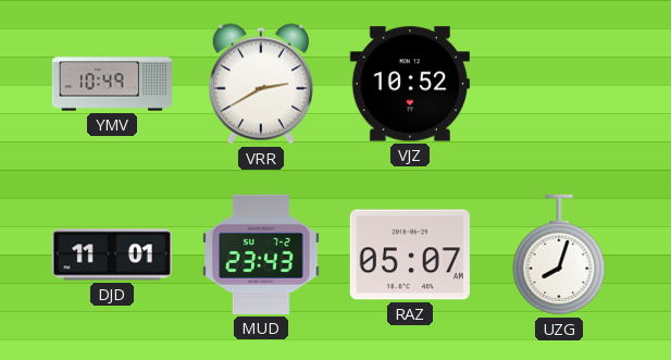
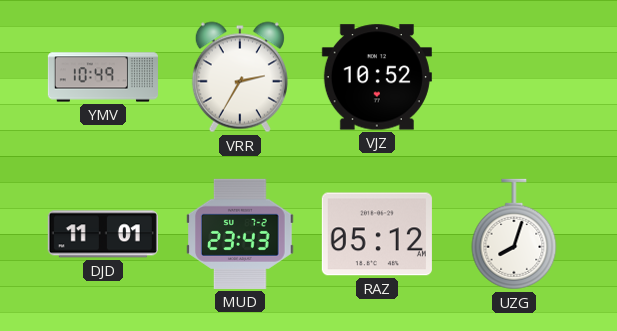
VRR: 2:40 -> 2:35
RAZ: 05:07 -> 05:12
